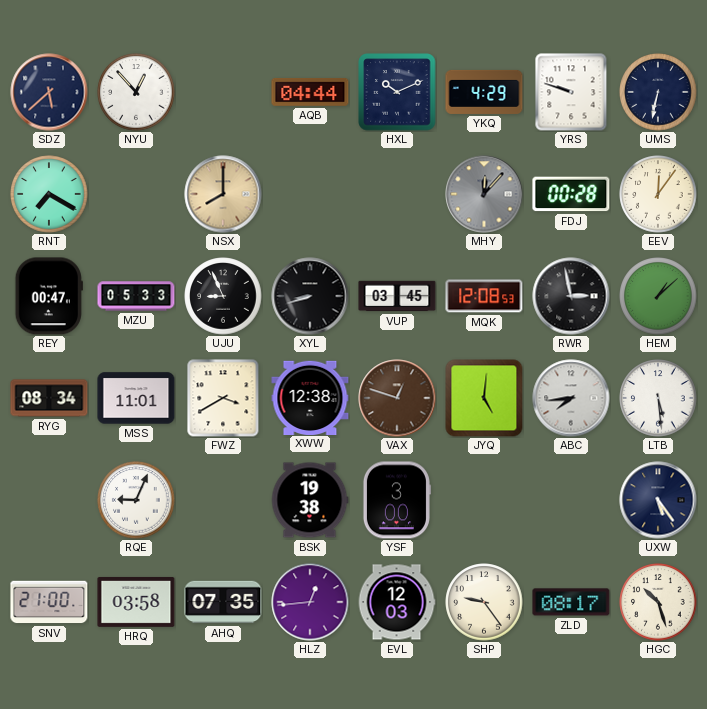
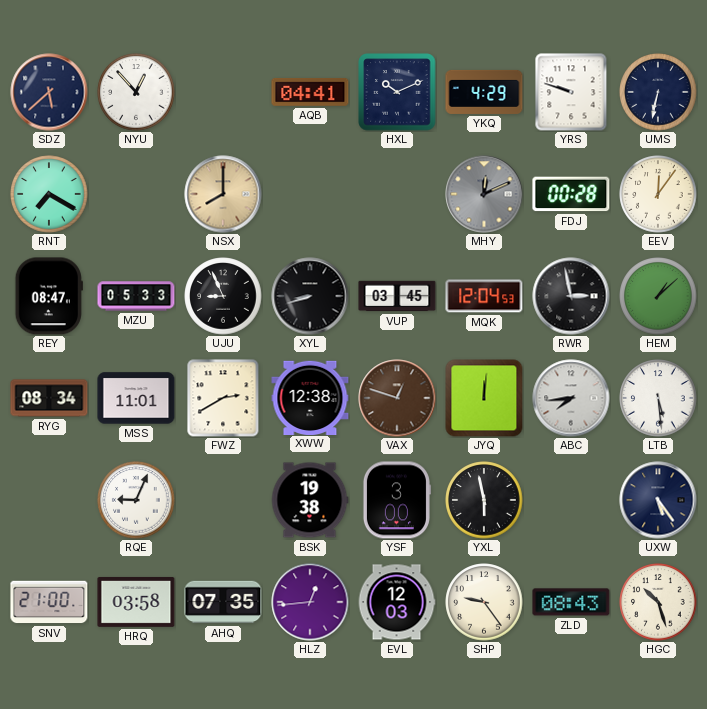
AQB: 04:44 -> 04:41
MHY: 12:07 -> 12:11
REY: 00:47 -> 08:47
MQK: 12:08 -> 12:04
FWZ: 3:40 -> 2:40
JYQ: 5:01 -> 12:01
YXL: none -> 5:58
ZLD: 08:17 -> 08:43
